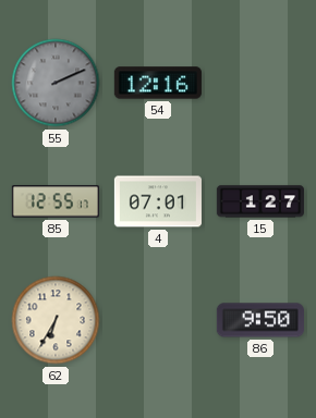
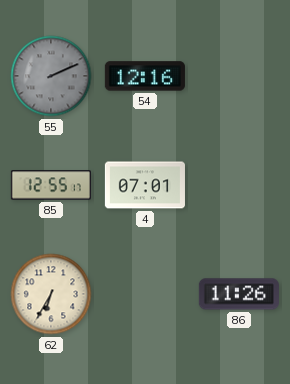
15: 1:27 -> none
86: 9:50 -> 11:26
